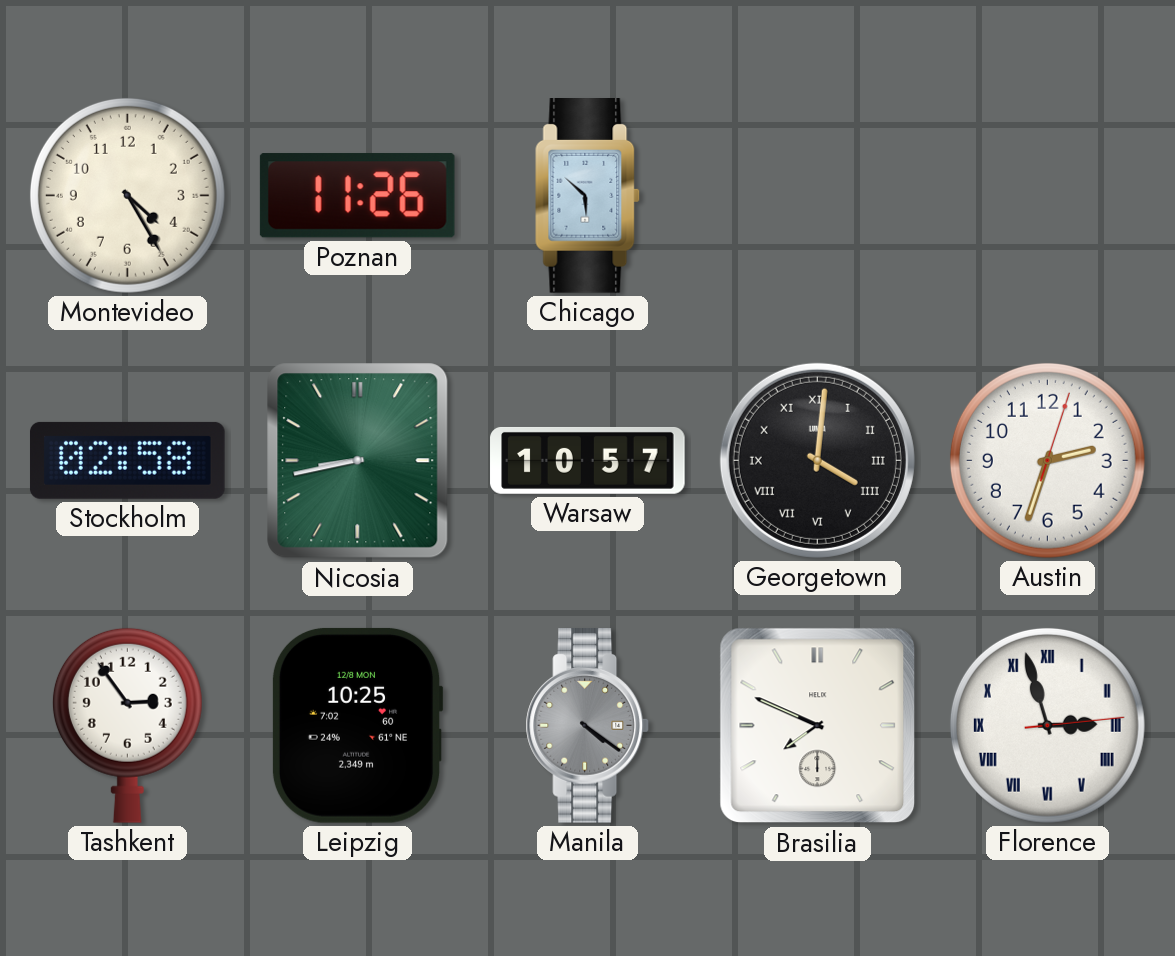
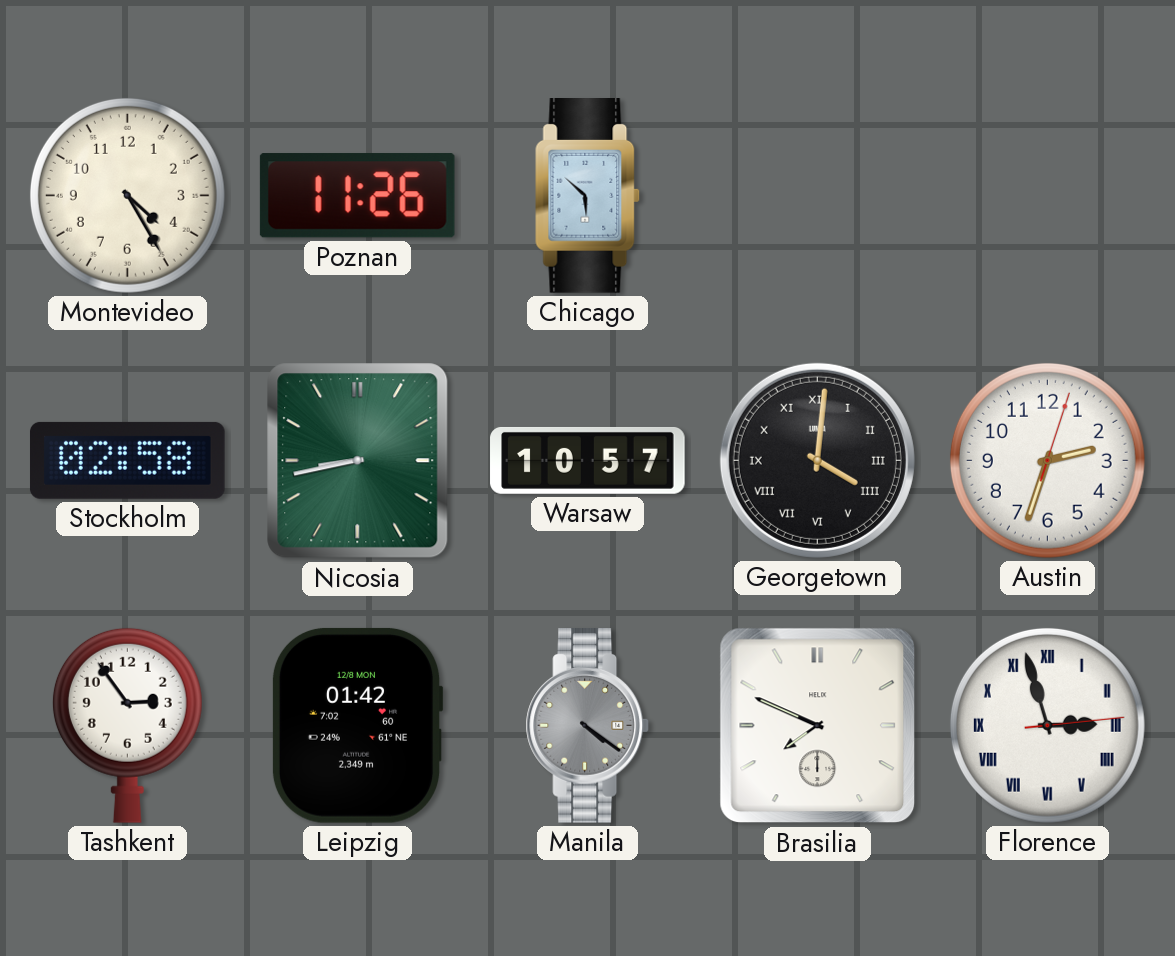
Leipzig: 10:25 -> 01:42
